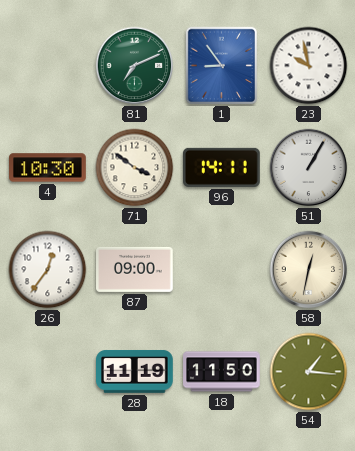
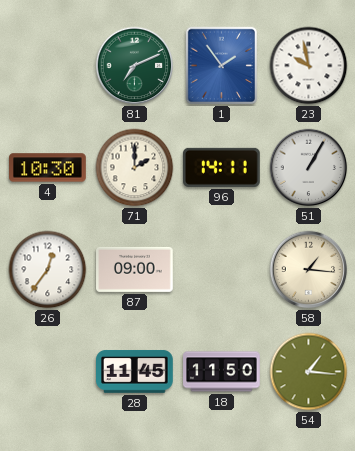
1: 8:54 -> 1:54
71: 3:51 -> 2:00
58: 12:32 -> 1:16
28: 11:19 -> 11:45
